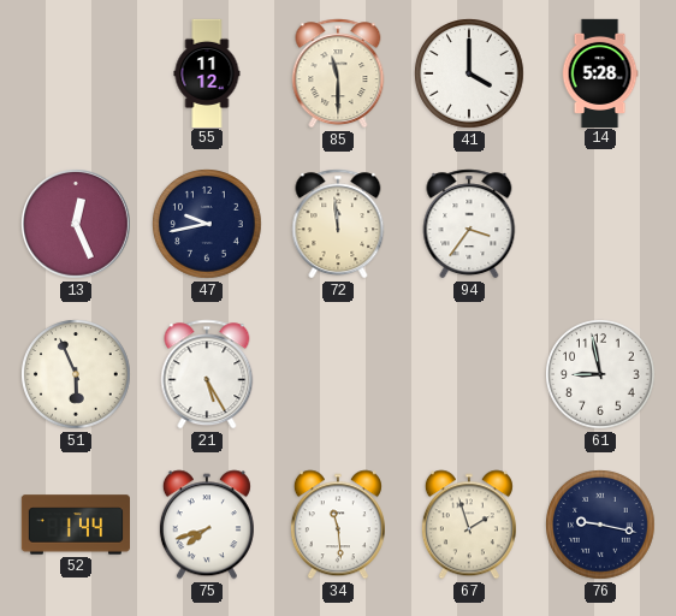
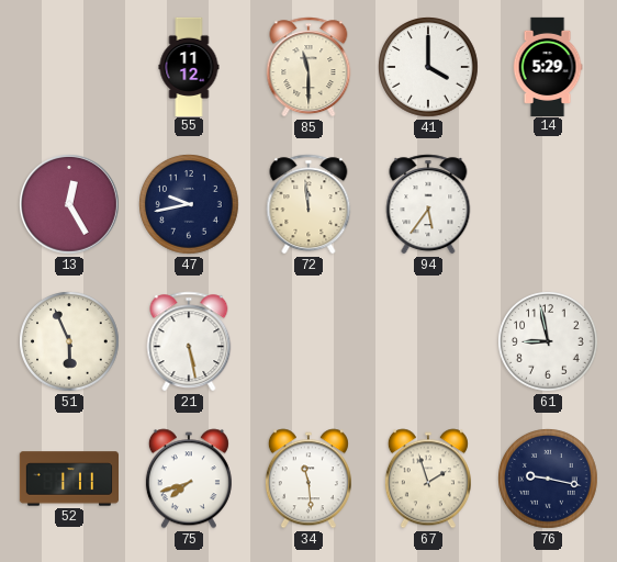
14: 5:28 -> 5:29
13: 12:26 -> 12:25
94: 3:36 -> 5:36
21: 5:25 -> 5:28
52: 1:44 -> 1:11
